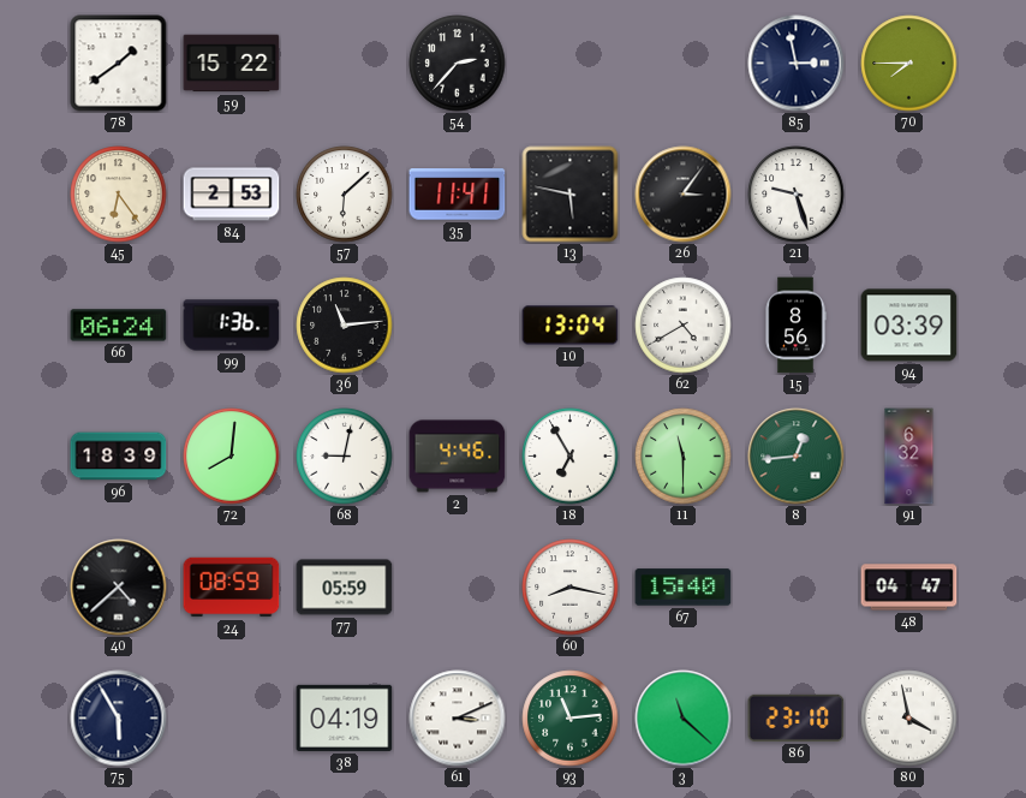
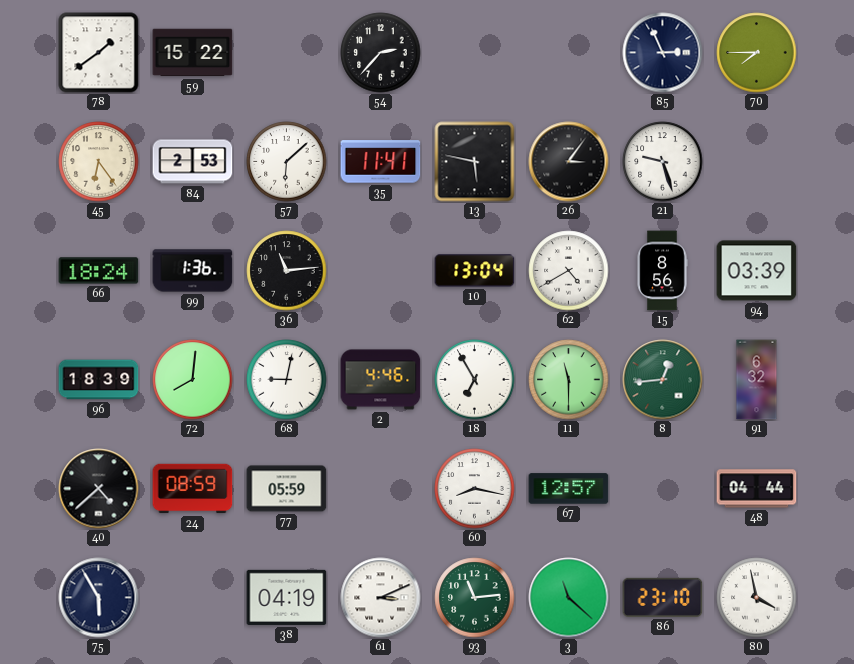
85: 2:58 -> 2:56
66: 06:24 -> 18:24
67: 15:40 -> 12:57
48: 04:47 -> 04:44
